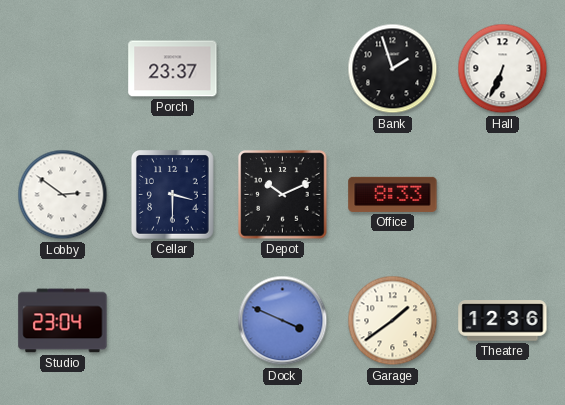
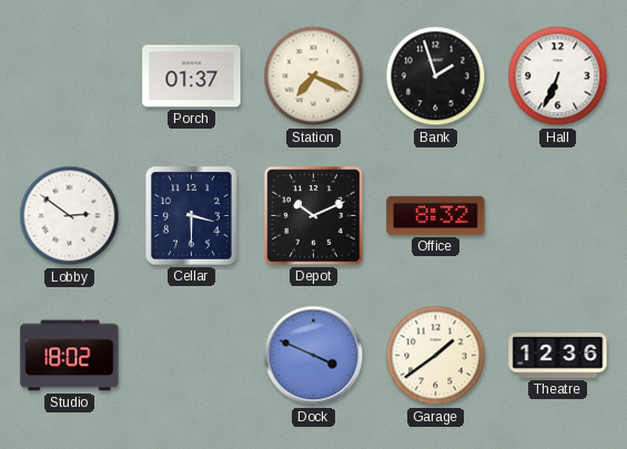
Porch: 23:37 -> 01:37
Station: none -> 7:19
Office: 8:33 -> 8:32
Studio: 23:04 -> 18:02
